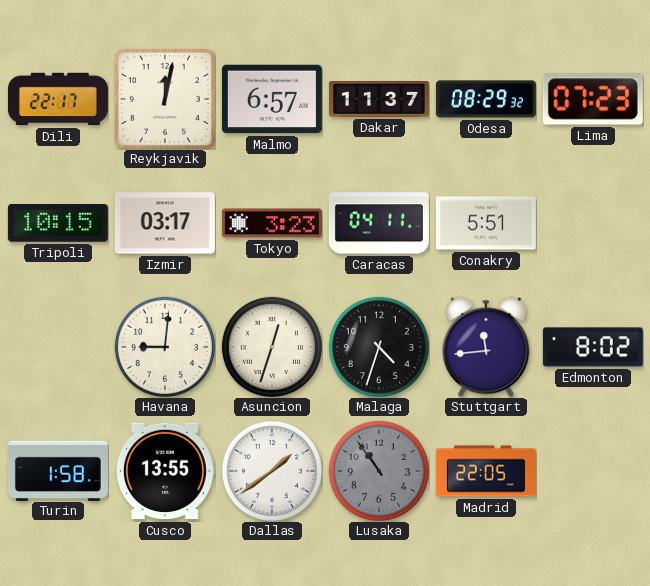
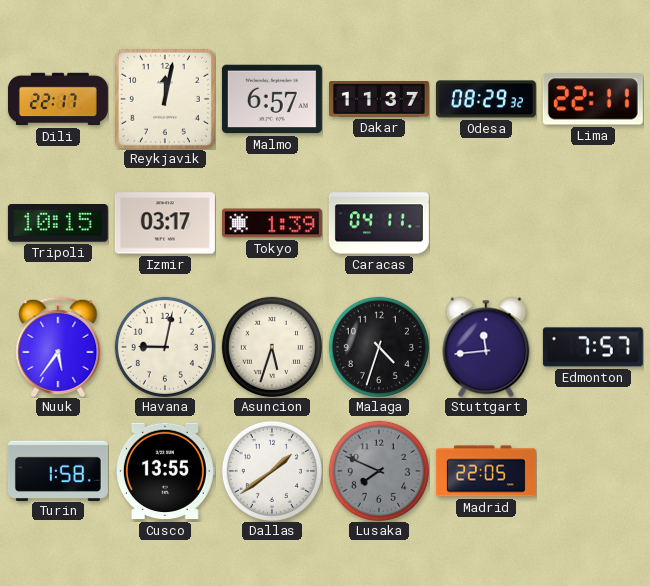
Lima: 07:23 -> 22:11
Tokyo: 3:23 -> 1:39
Conakry: 5:51 -> none
Nuuk: none -> 5:36
Havana: 9:01 -> 9:02
Asuncion: 12:33 -> 5:33
Edmonton: 8:02 -> 7:57
Lusaka: 10:54 -> 7:49
